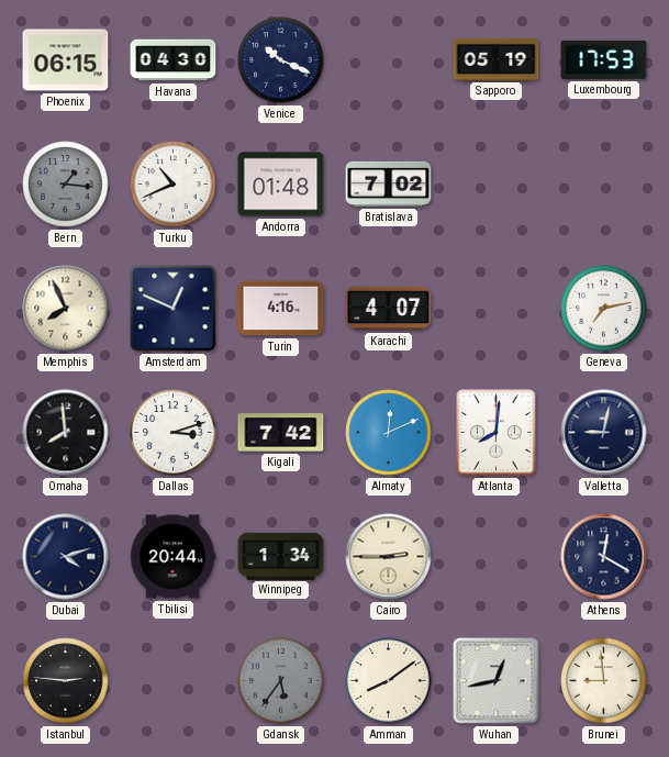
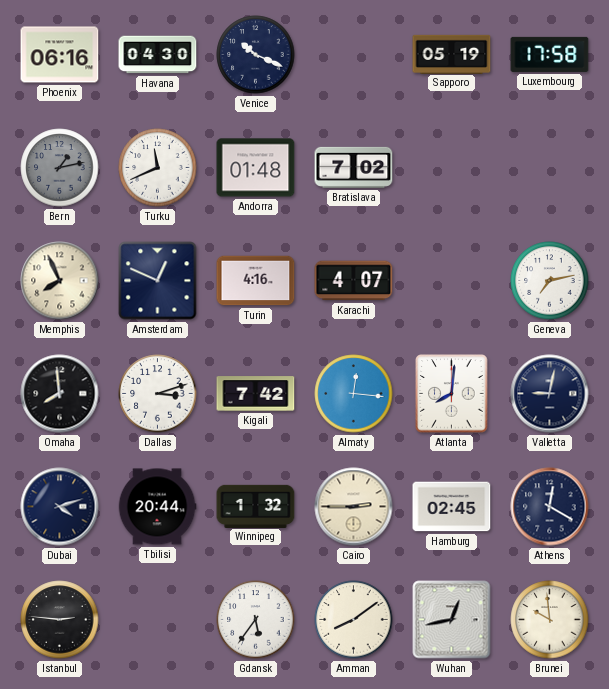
Phoenix: 06:15 -> 06:16
Luxembourg: 17:53 -> 17:58
Bern: 1:16 -> 1:13
Turku: 10:41 -> 11:41
Almaty: 12:11 -> 12:16
Winnipeg: 1:34 -> 1:32
Hamburg: none -> 02:45
Gdansk dial: grey -> white
Brunei: 8:59 -> 9:59
